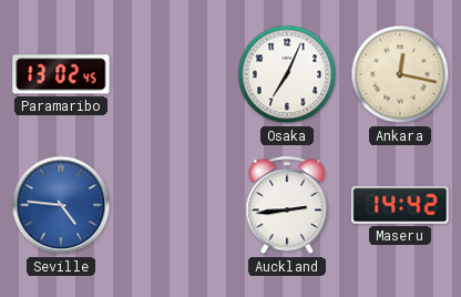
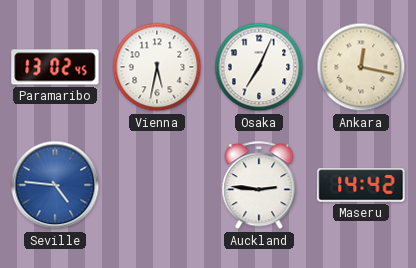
Vienna: none -> 5:32
Auckland: 2:44 -> 2:46
